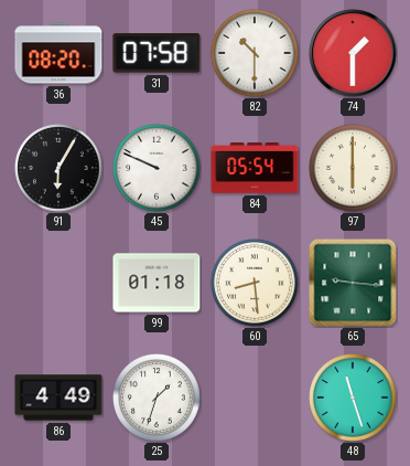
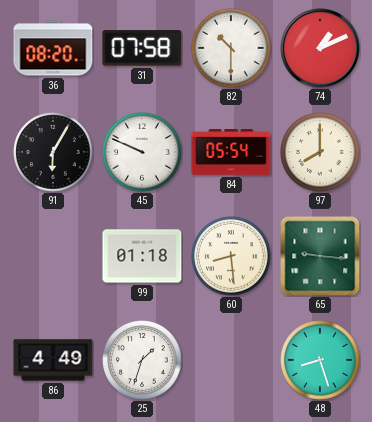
74: 1:30 -> 1:11
97: 6:00 -> 8:00
48: 11:27 -> 8:27
